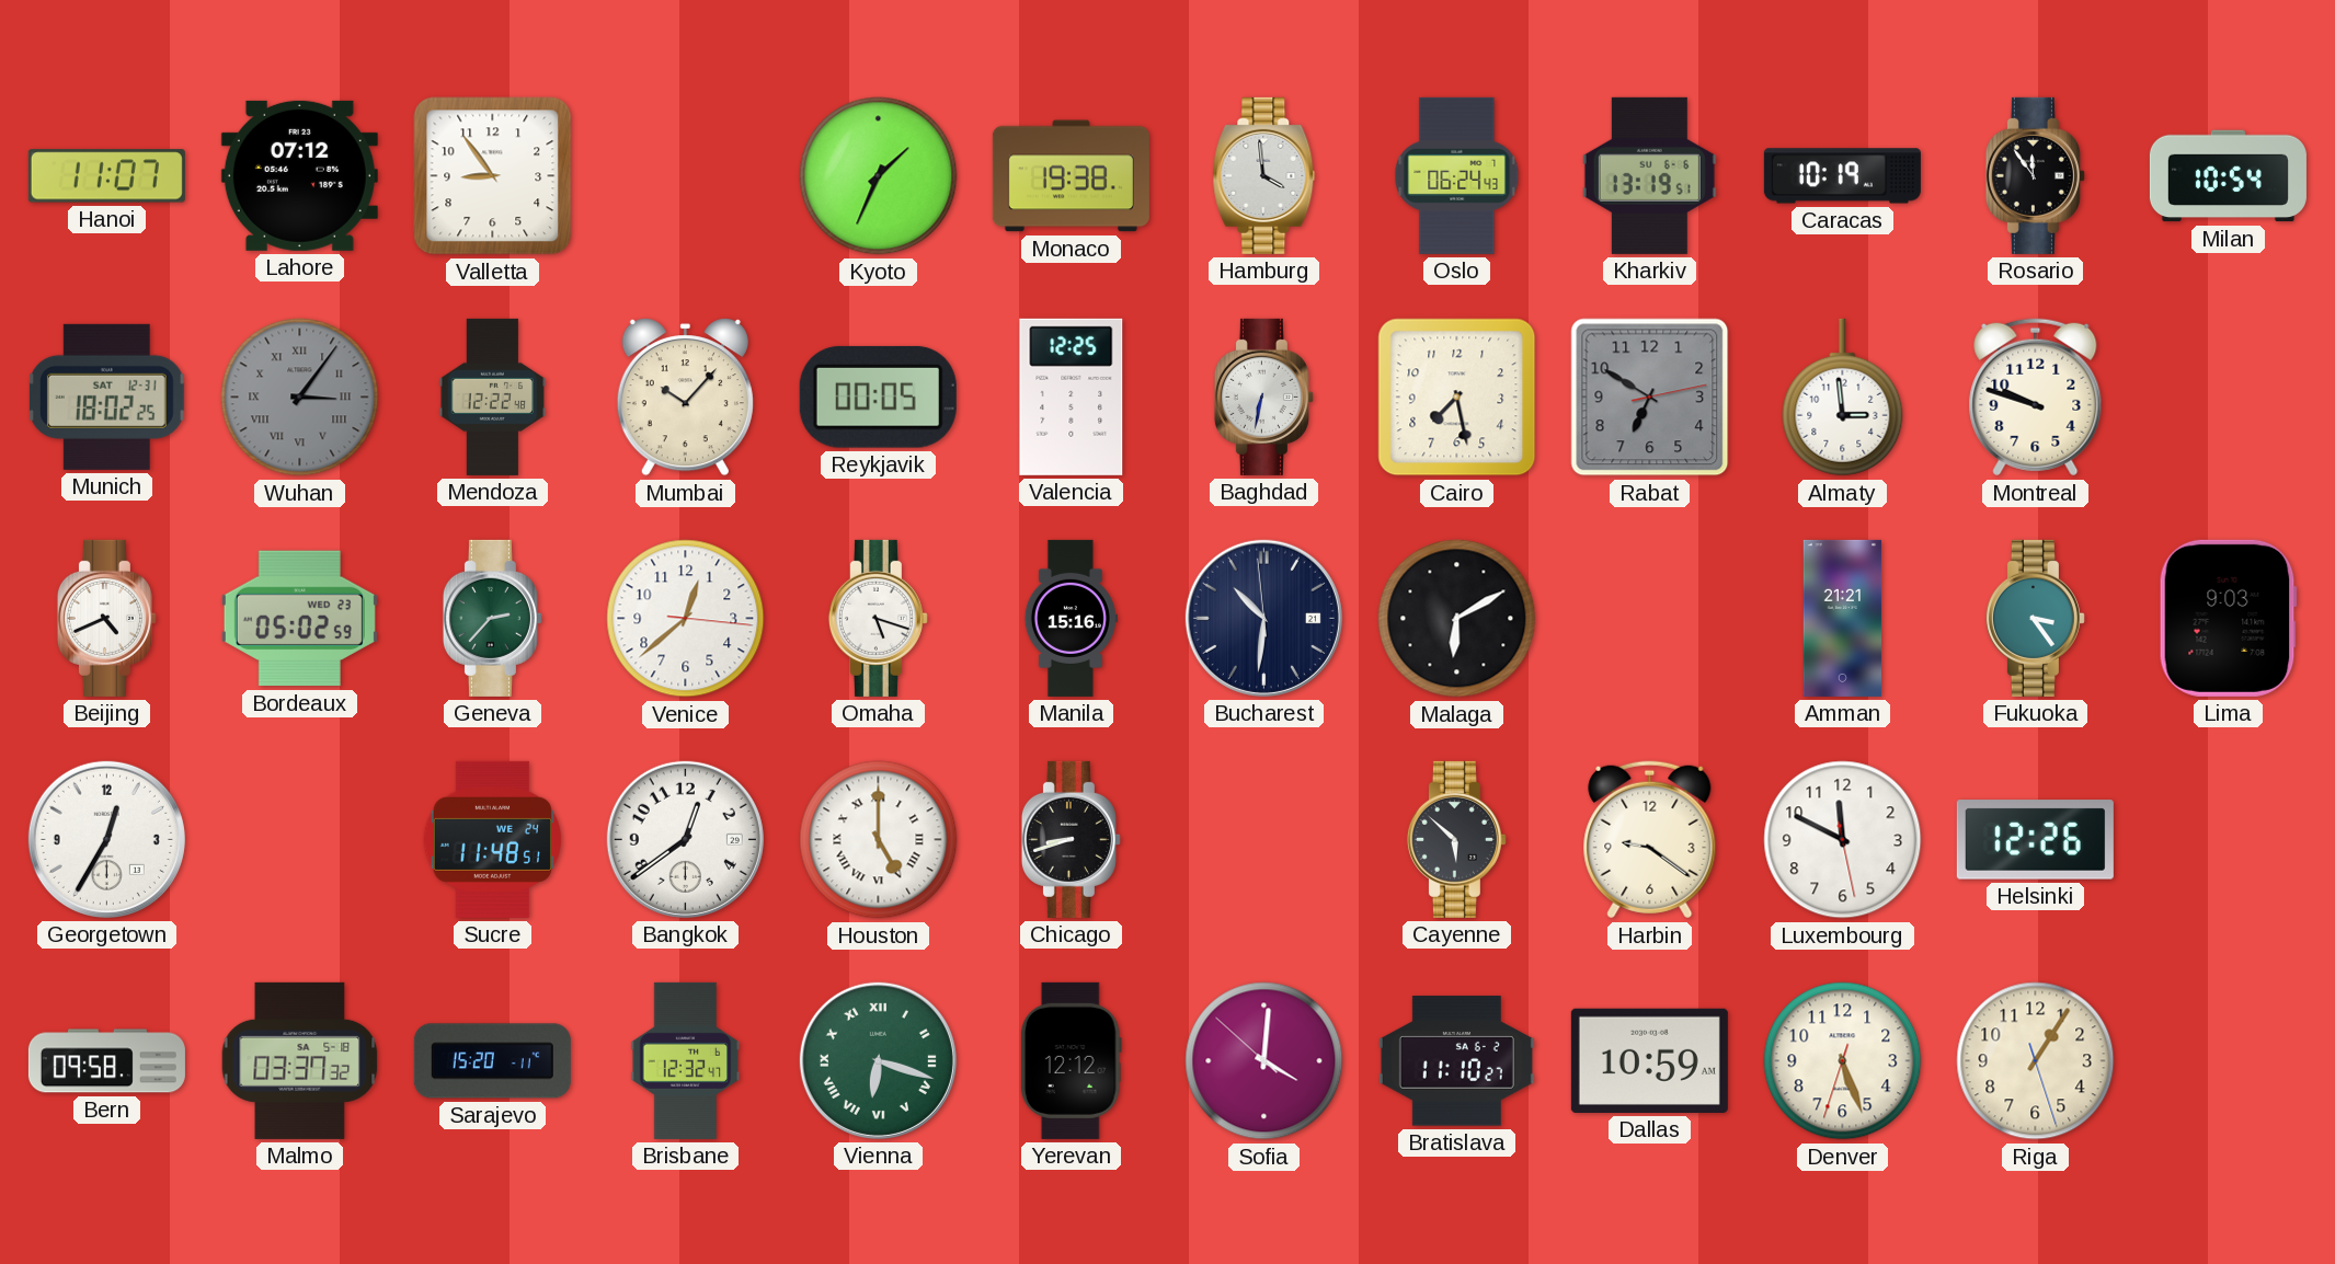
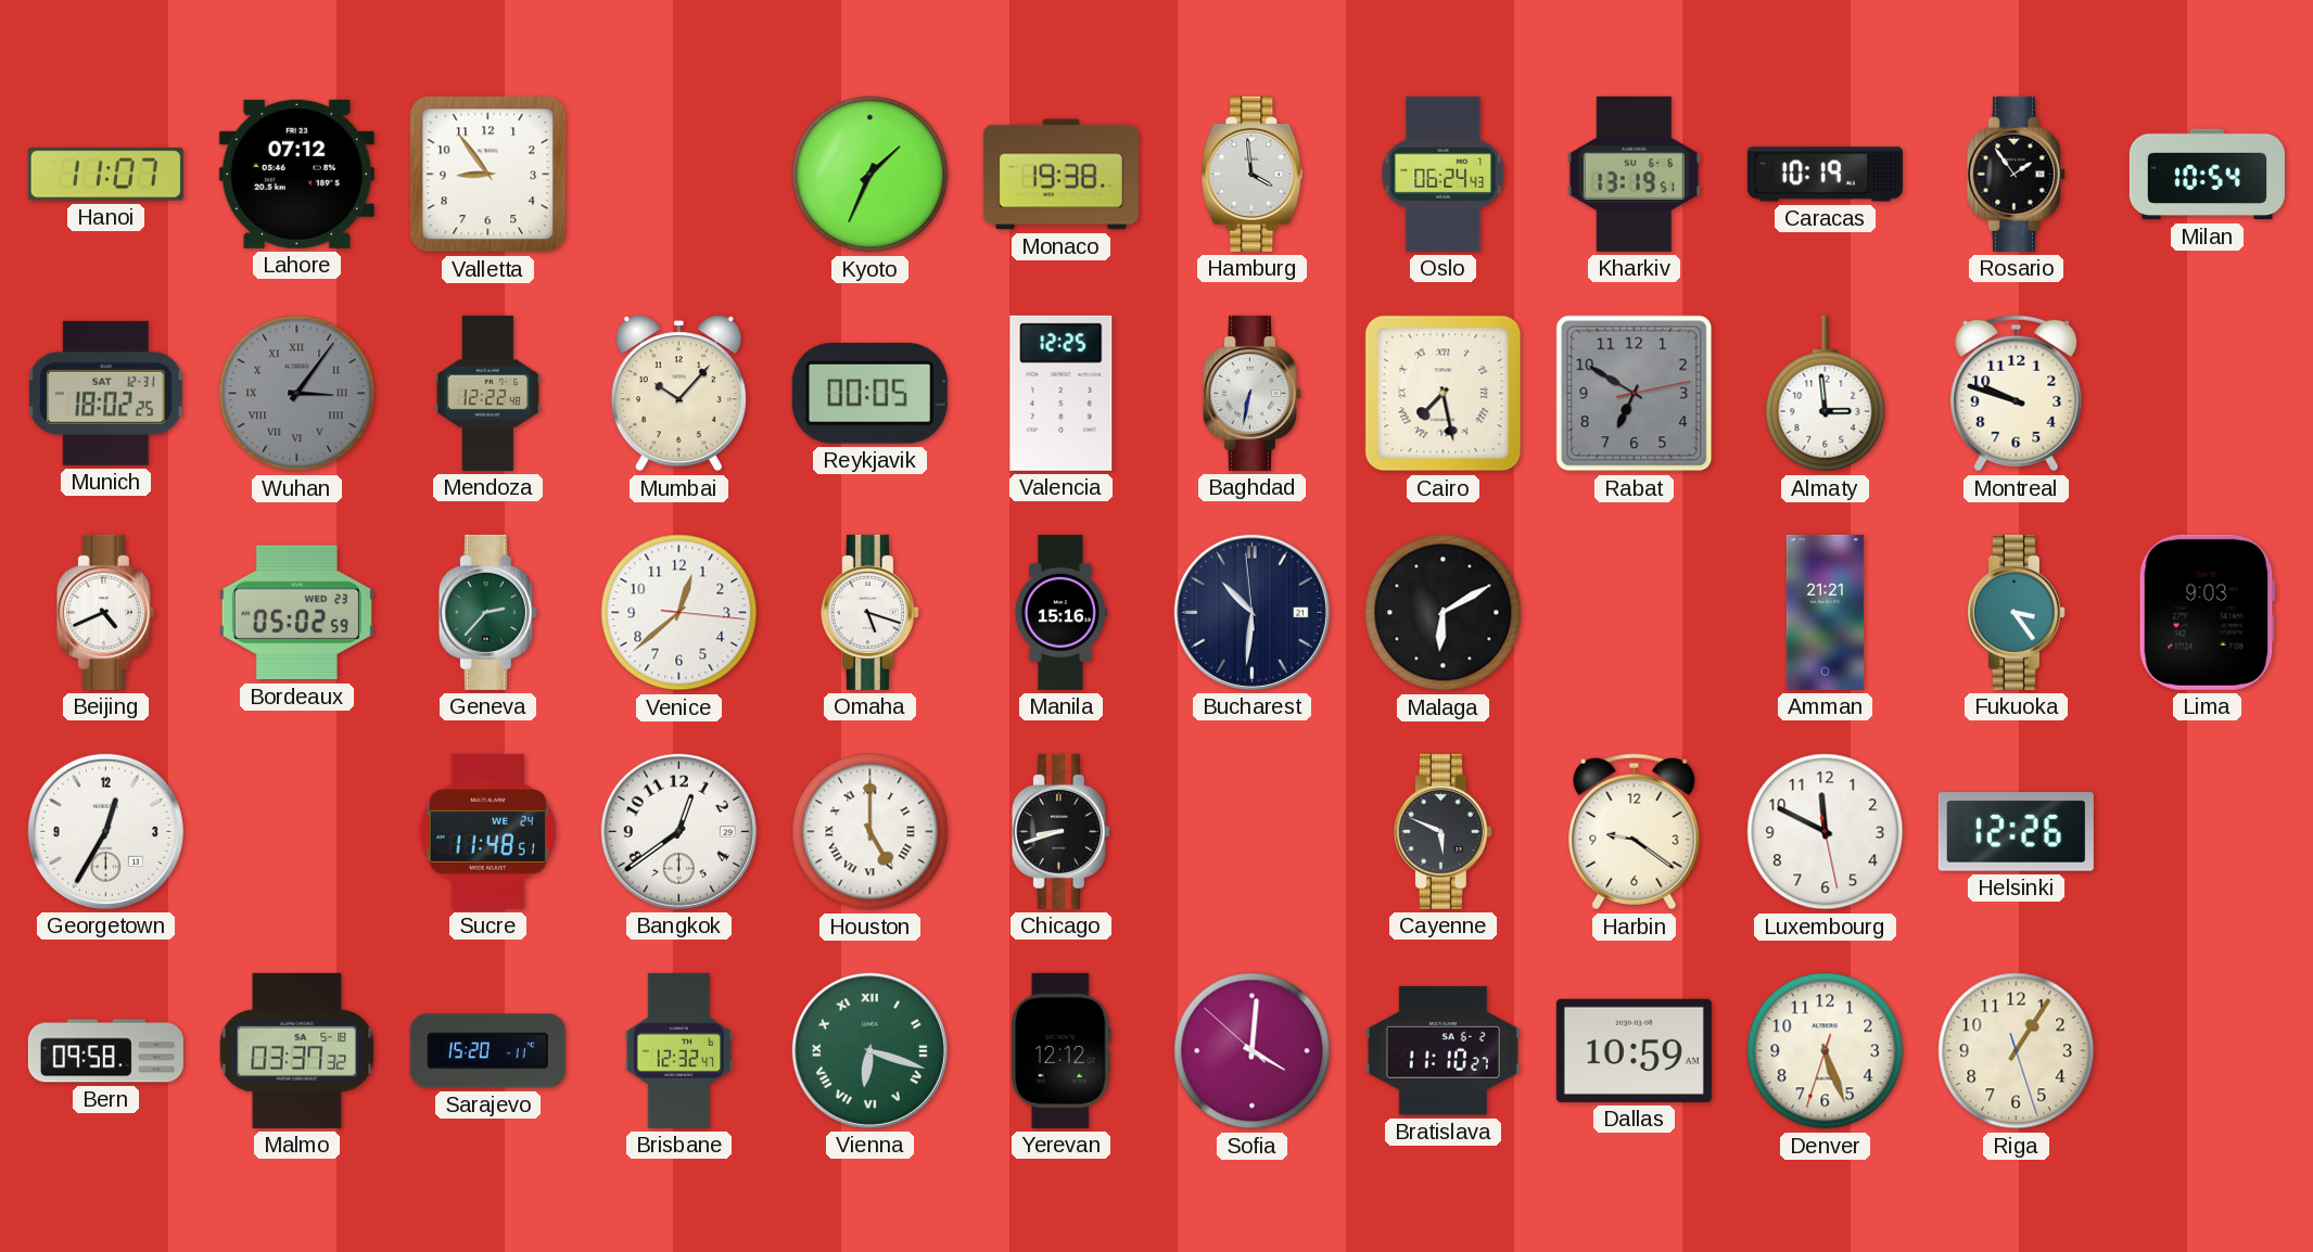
Rosario: 11:54 -> 1:54
Cairo numerals: Arabic -> Roman
Cayenne: 5:52 -> 5:49
